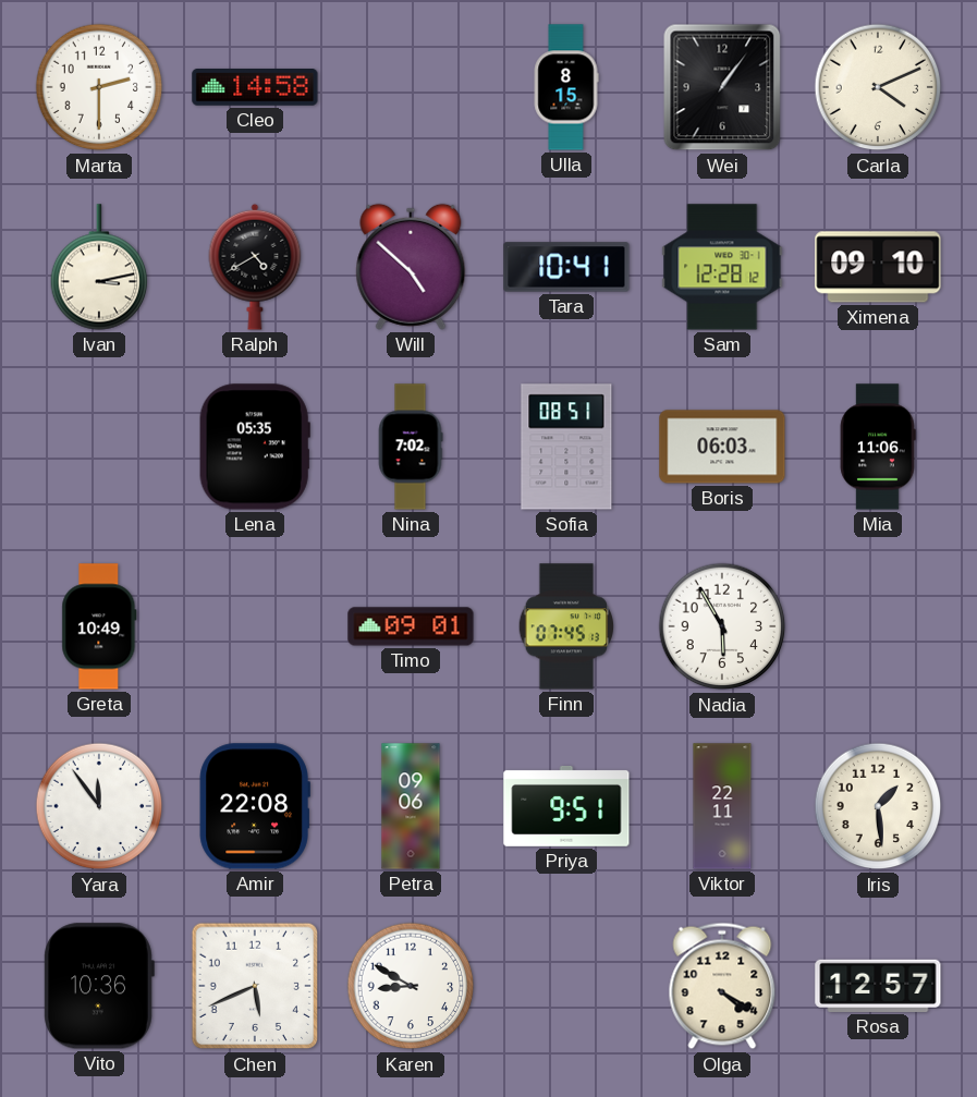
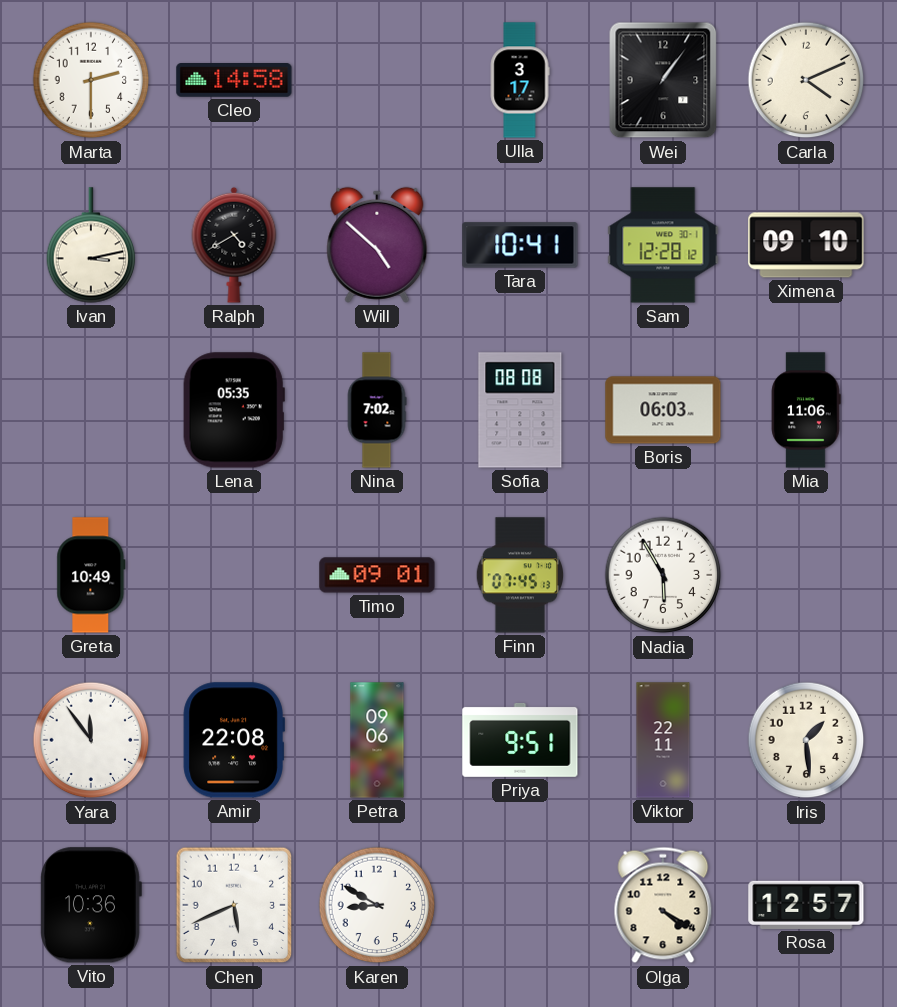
Ulla: 8:15 -> 3:17
Sofia: 08:51 -> 08:08
